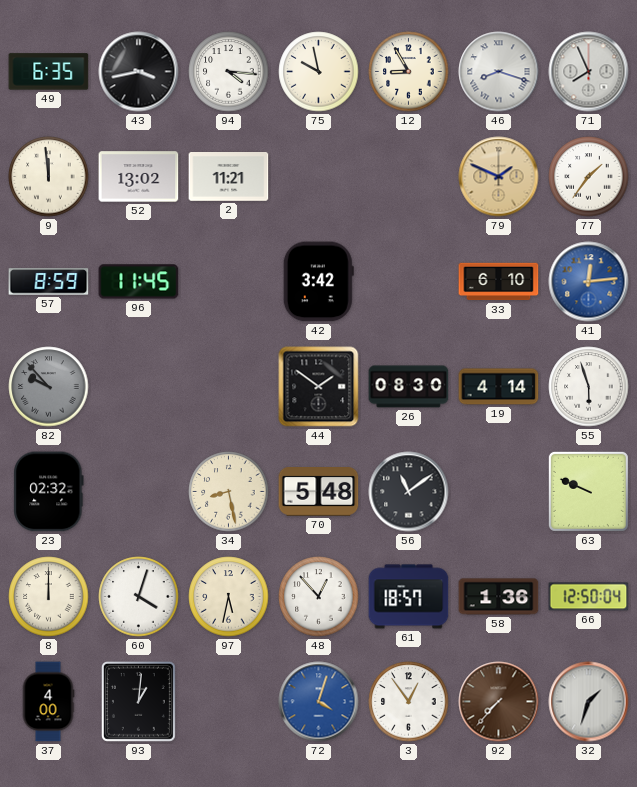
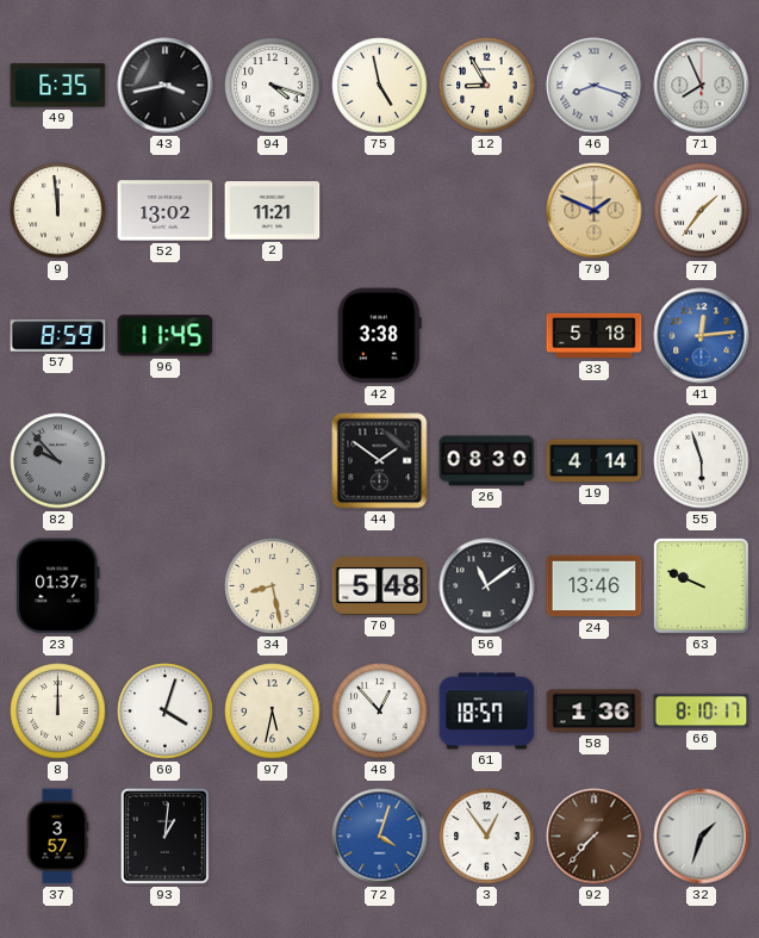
94: 4:16 -> 4:18
75: 9:58 -> 4:58
42: 3:42 -> 3:38
33: 6:10 -> 5:18
23: 02:32 -> 01:37
24: none -> 13:46
66: 12:50 -> 8:10
37: 4:00 -> 3:57
